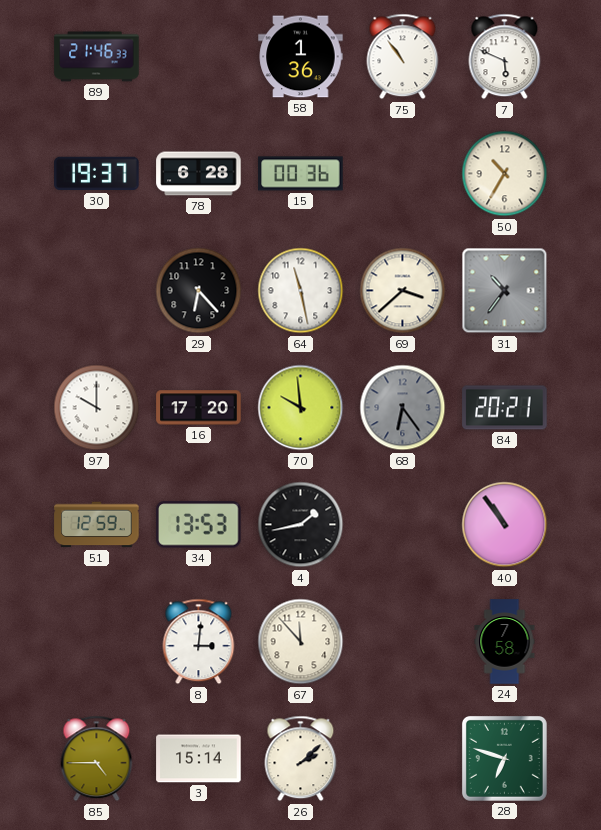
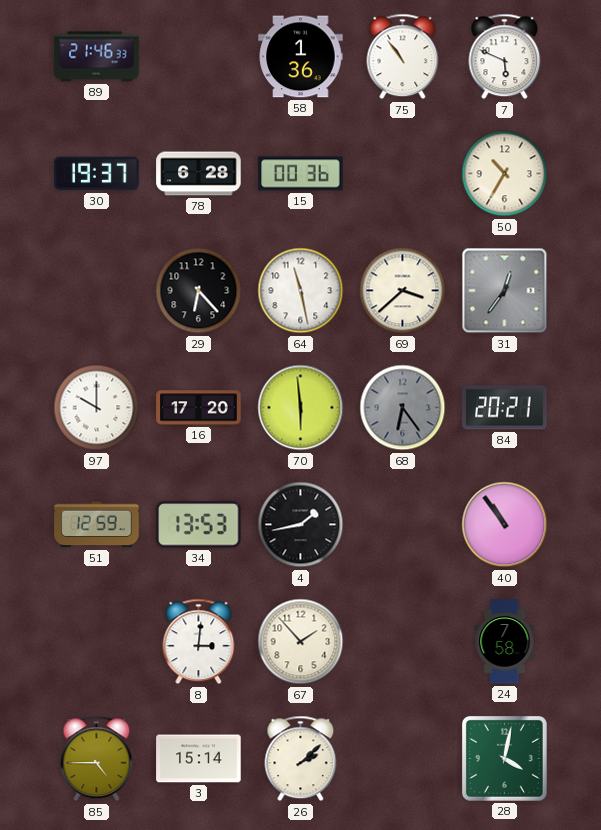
31: 10:36 -> 12:36
70: 9:59 -> 5:59
67: 11:53 -> 1:53
28: 6:48 -> 4:02
